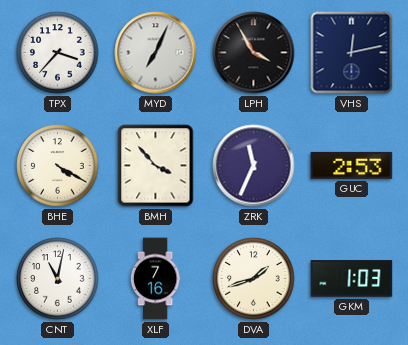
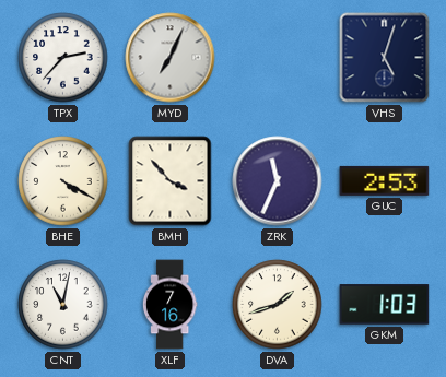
TPX: 3:37 -> 2:37
LPH: 3:55 -> none
VHS: 12:13 -> 5:03
